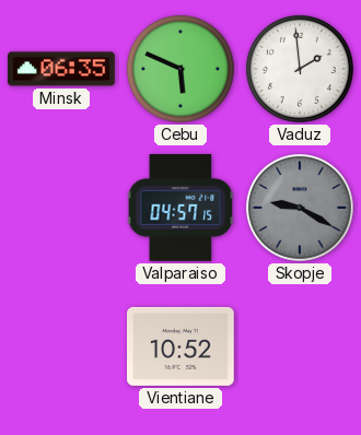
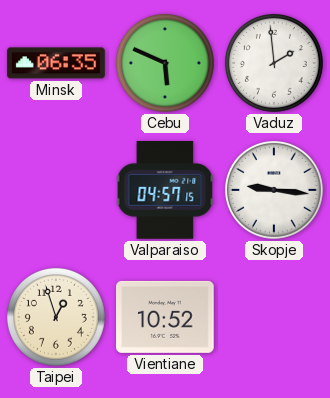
Skopje: 9:20 -> 9:16
Skopje dial: grey -> white
Taipei: none -> 12:57
